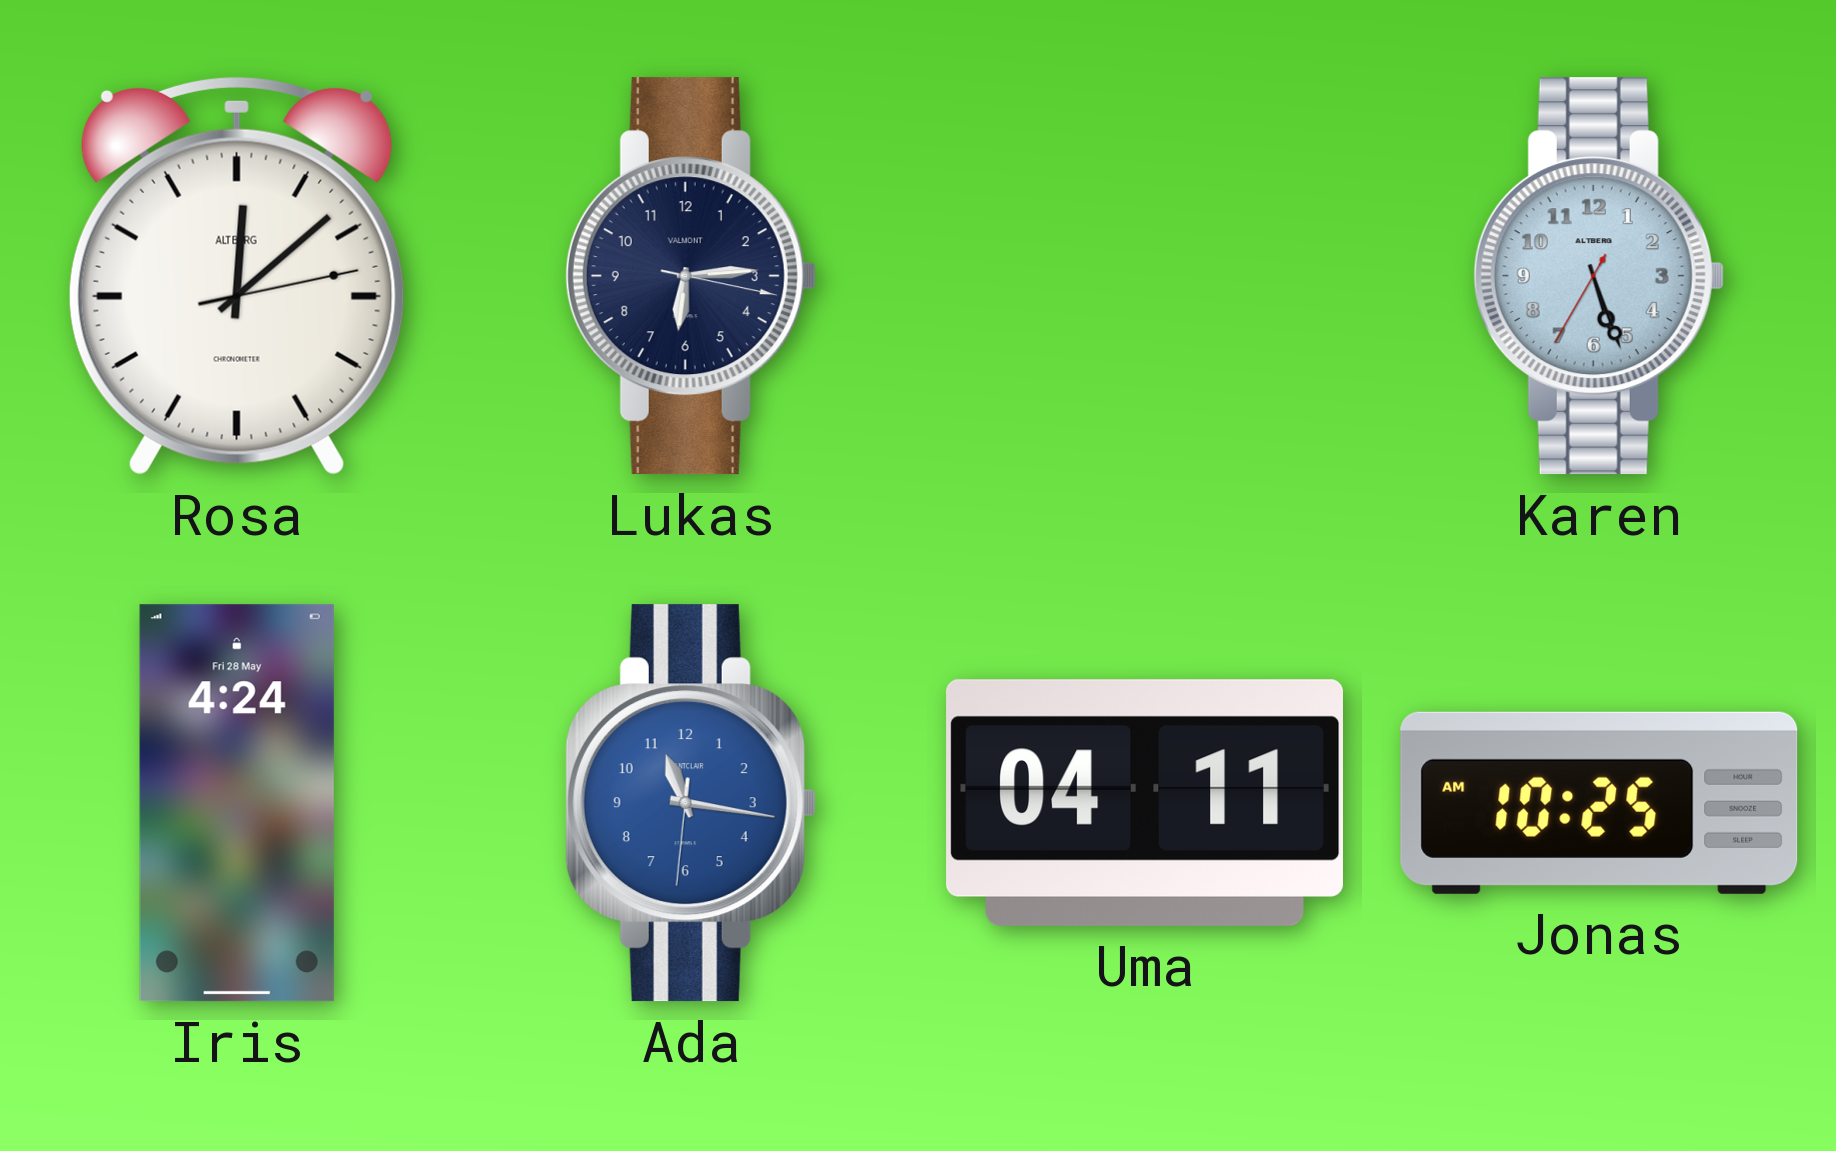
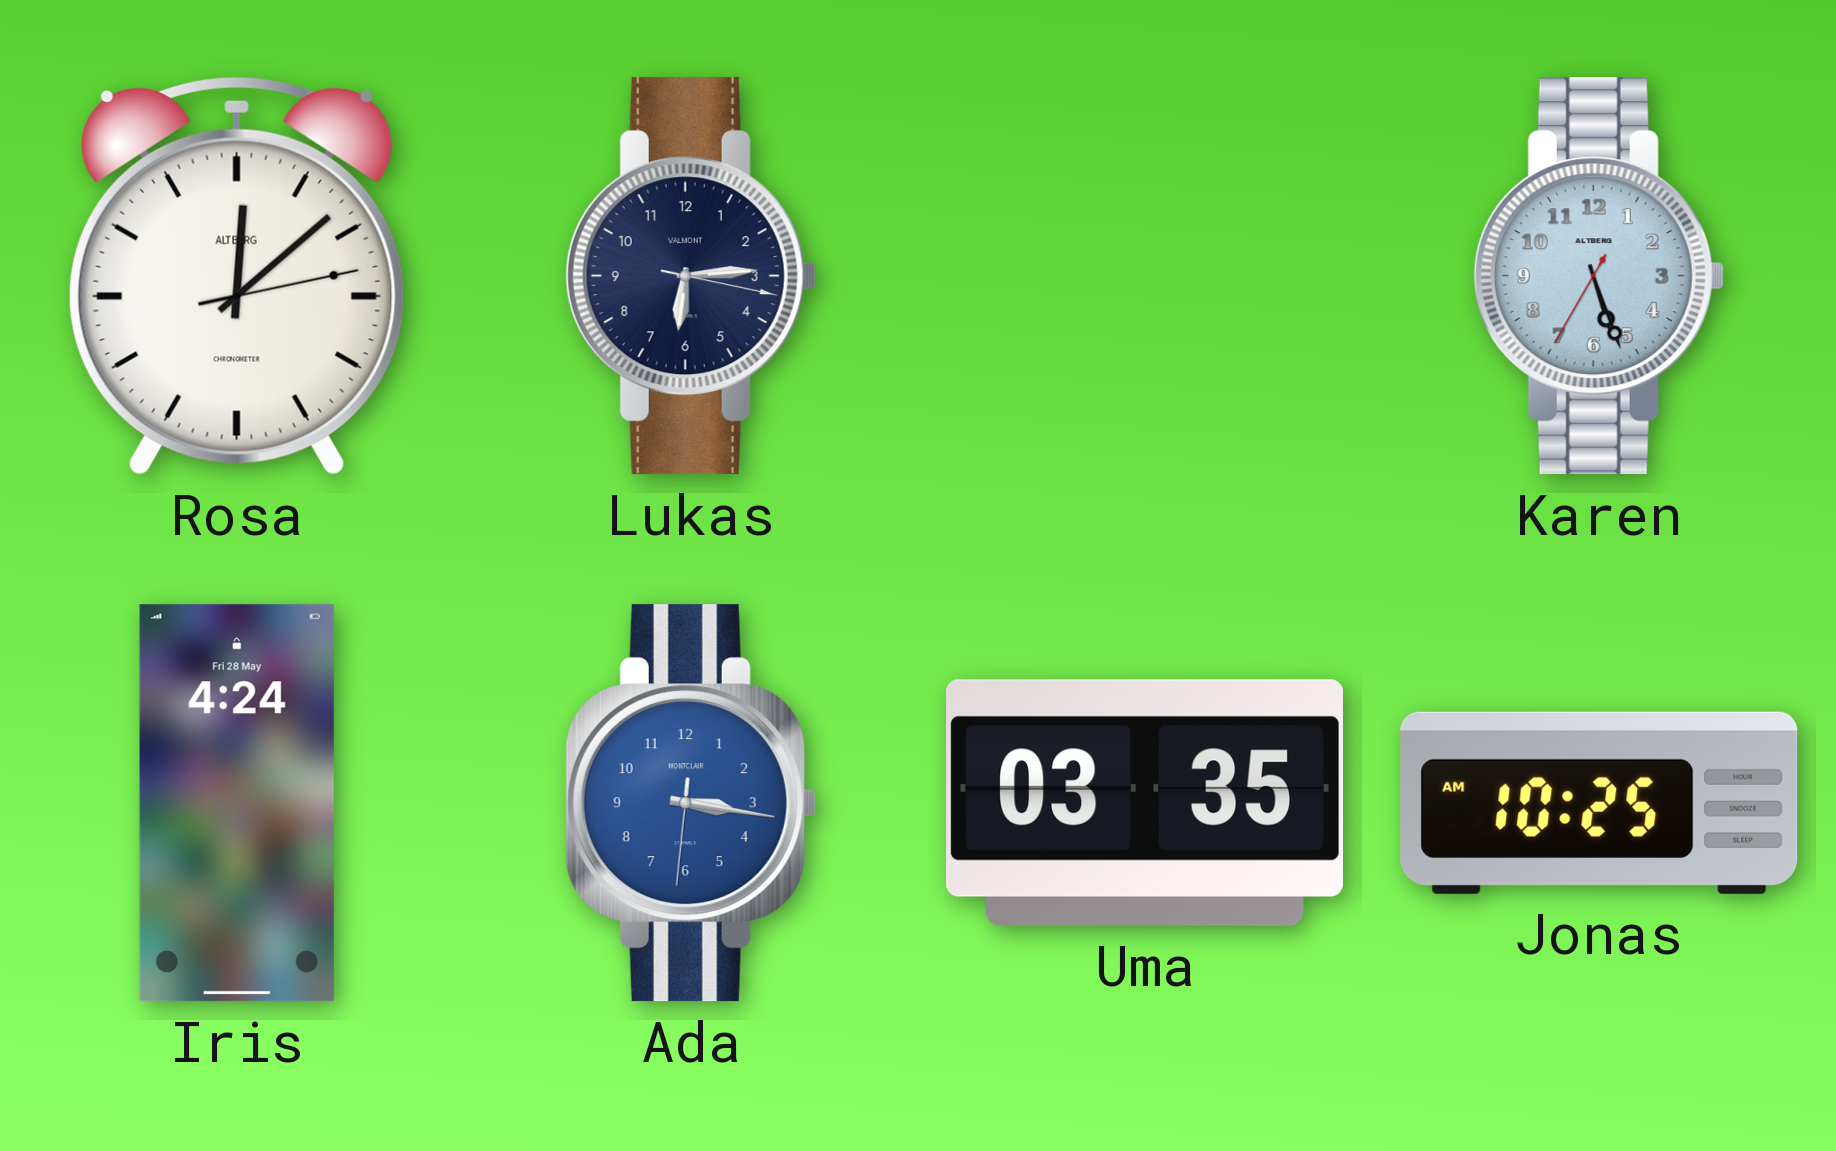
Ada: 11:16 -> 3:16
Uma: 04:11 -> 03:35
